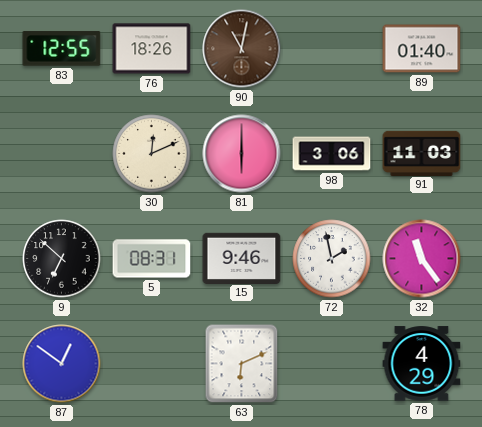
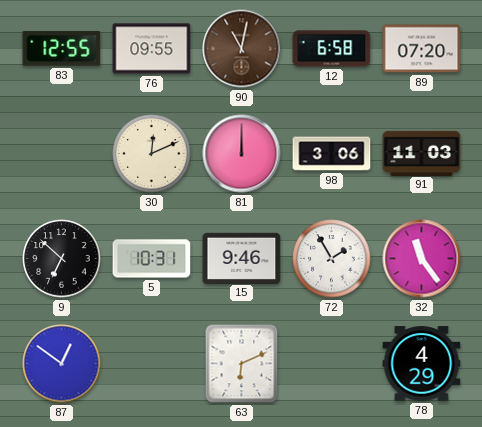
76: 18:26 -> 09:55
12: none -> 6:58
89: 01:40 -> 07:20
81: 6:00 -> 12:00
5: 08:31 -> 10:31
72: 1:58 -> 1:55
